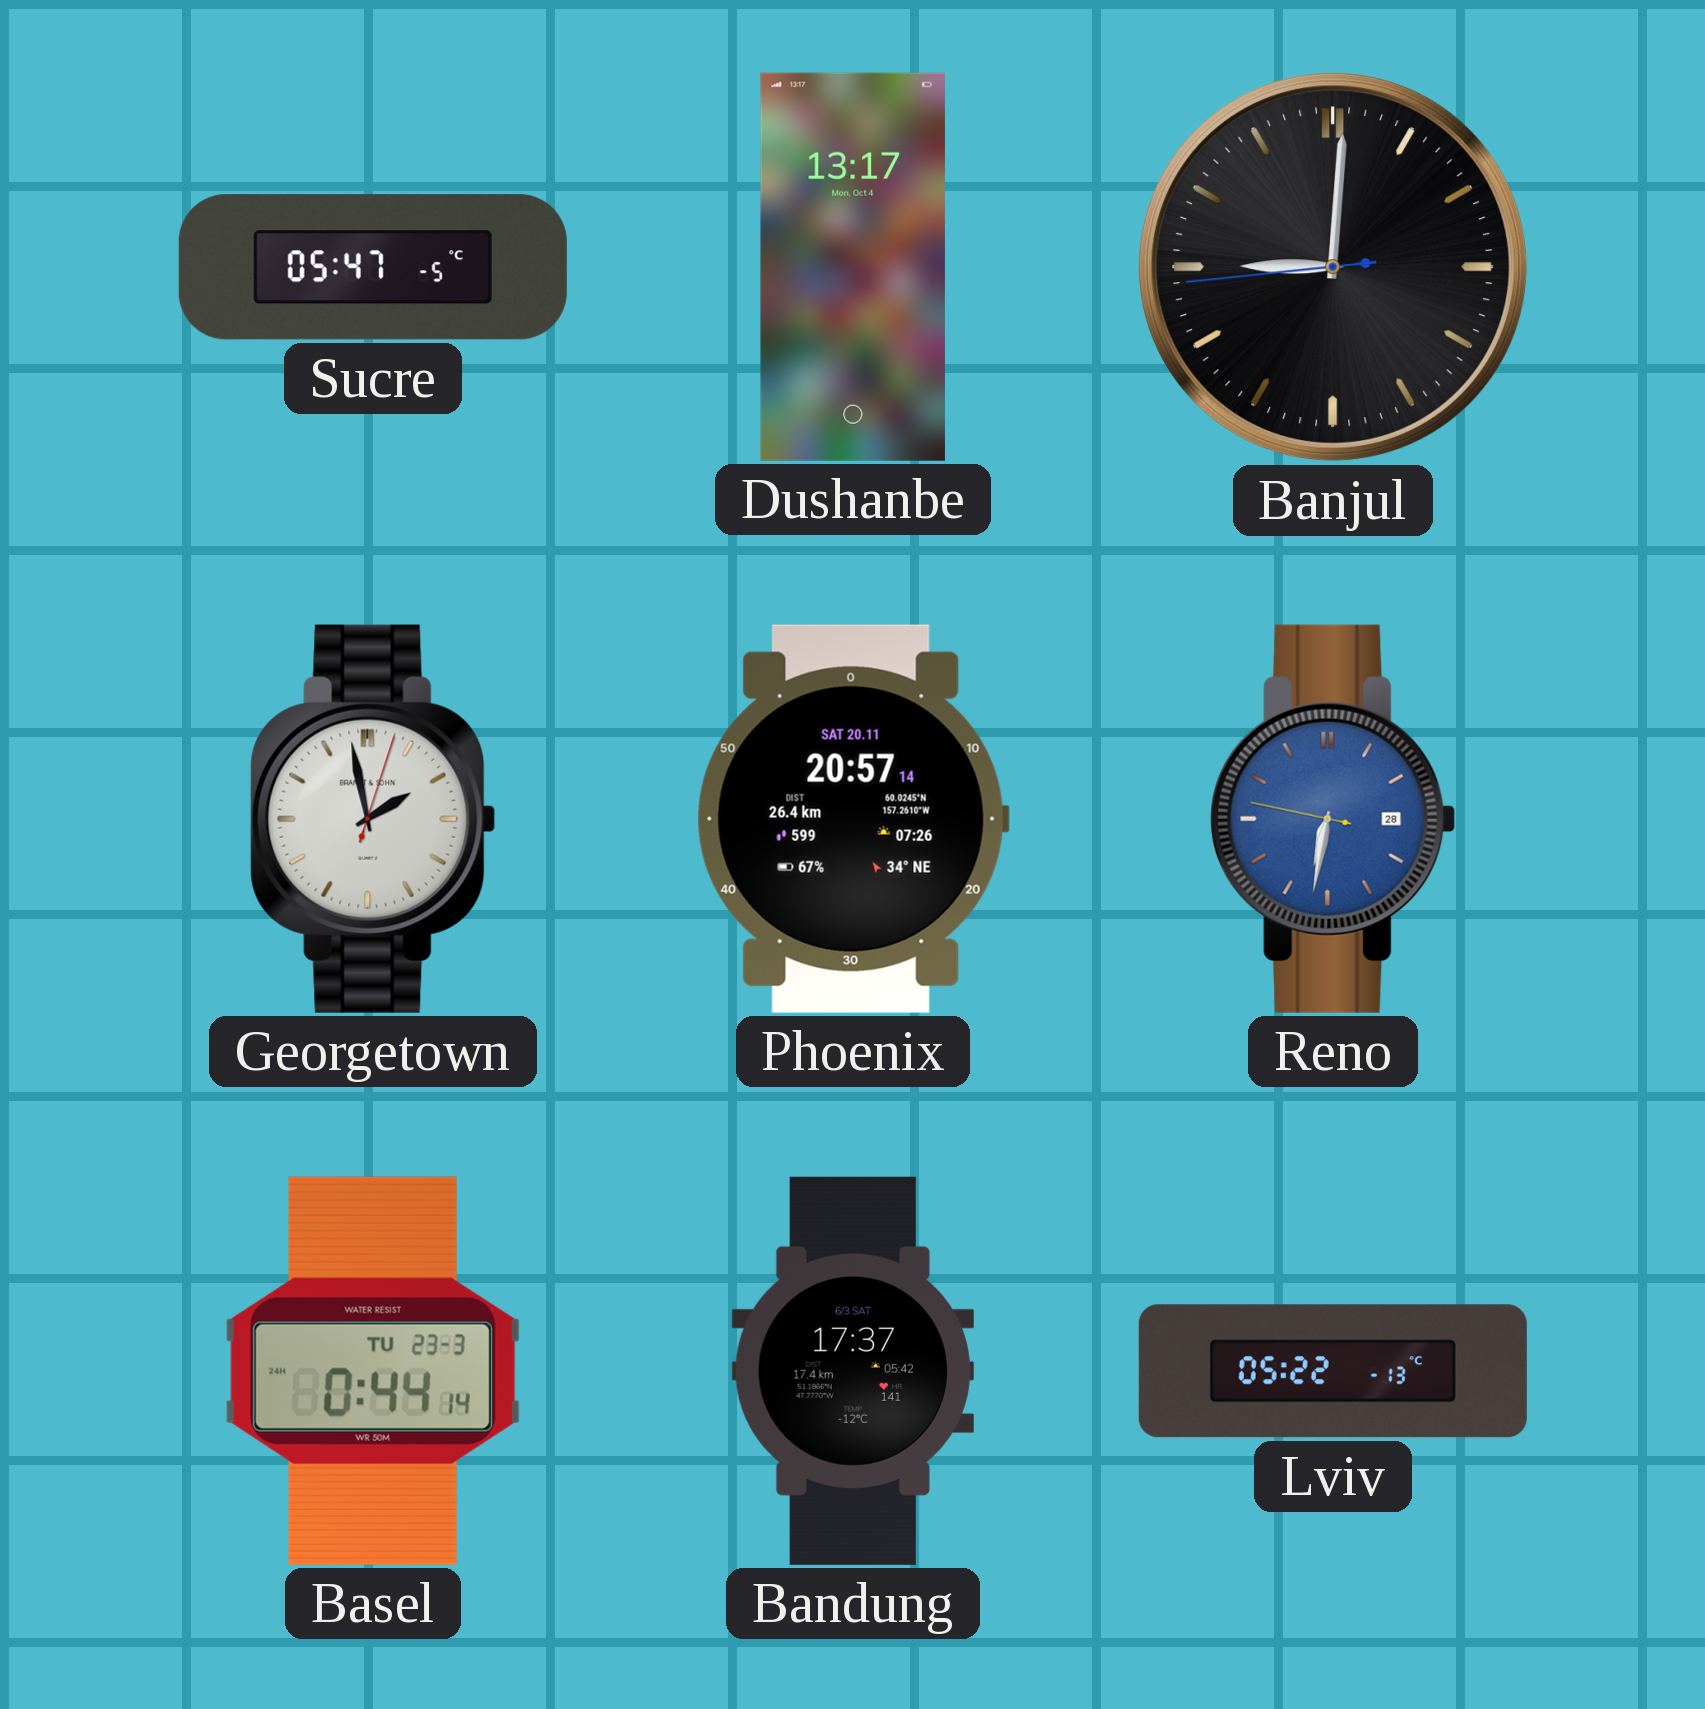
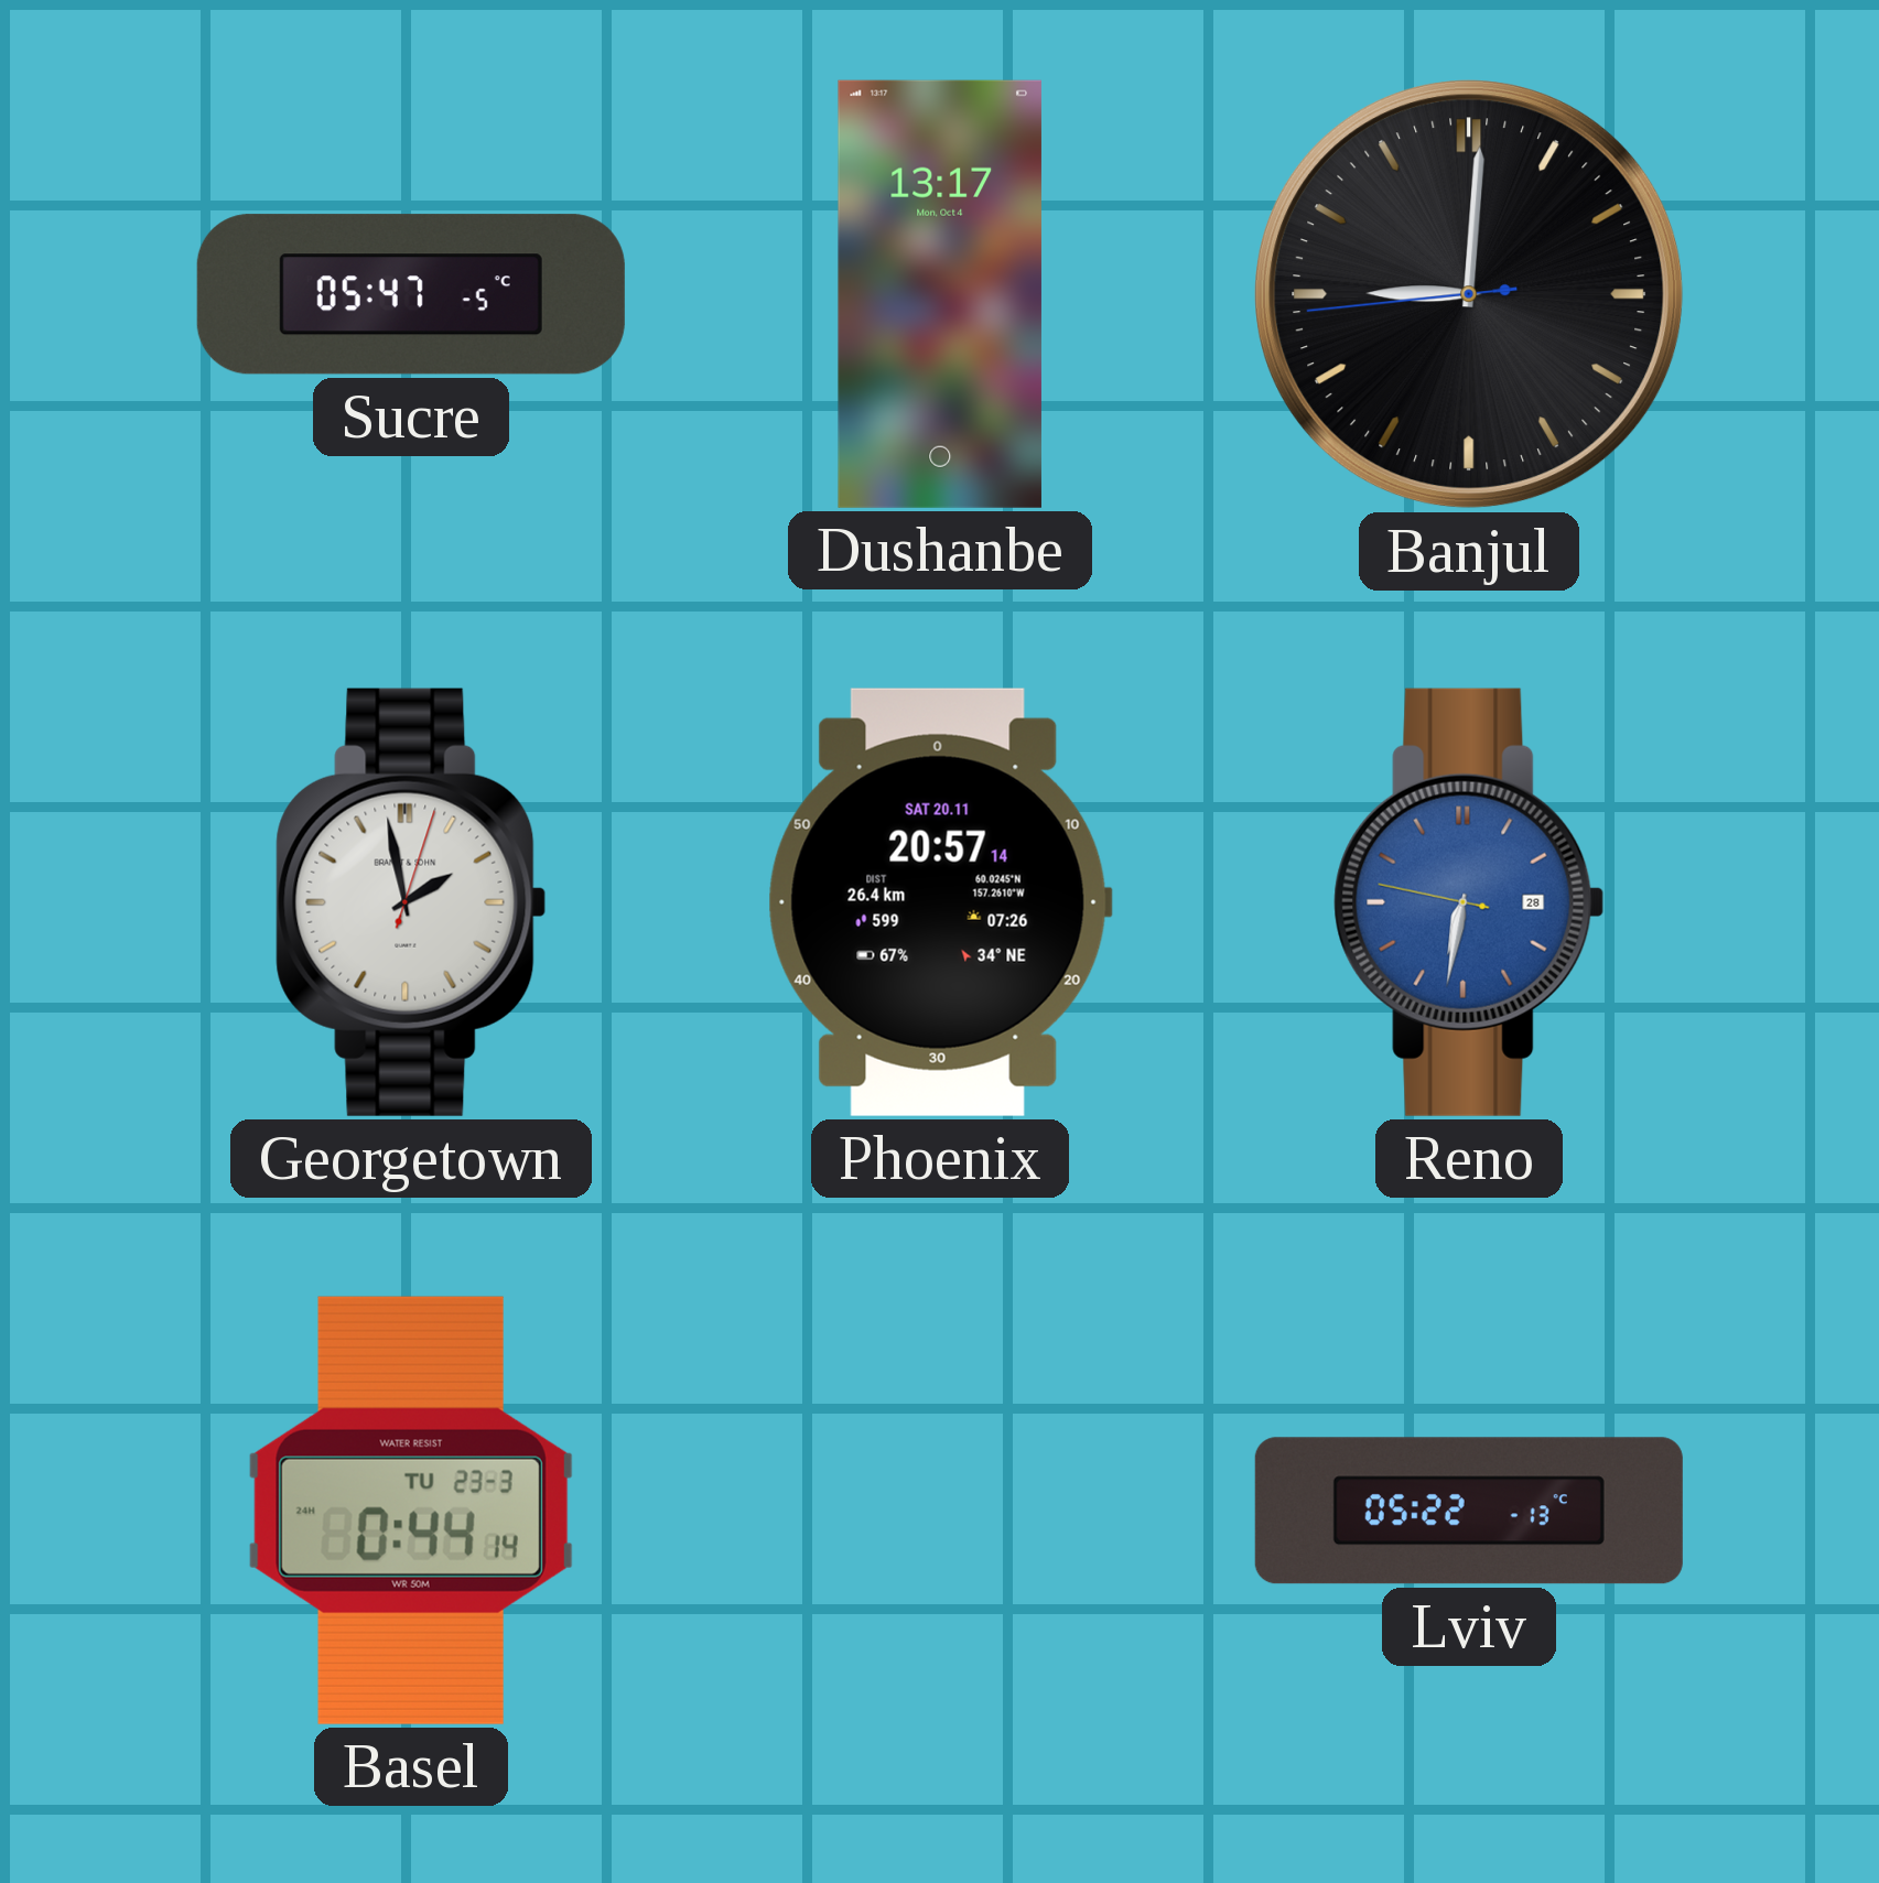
Bandung: 17:37 -> none
